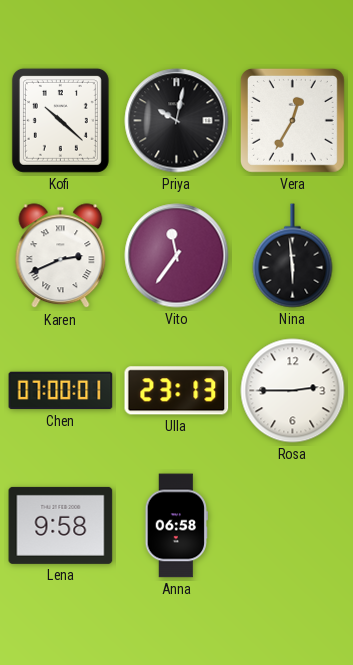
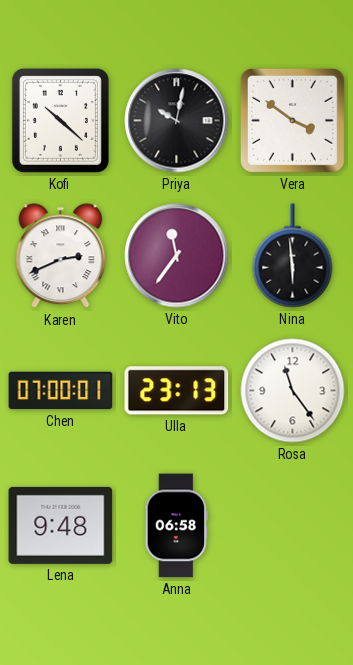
Vera: 12:35 -> 3:51
Rosa: 2:45 -> 11:24
Lena: 9:58 -> 9:48
